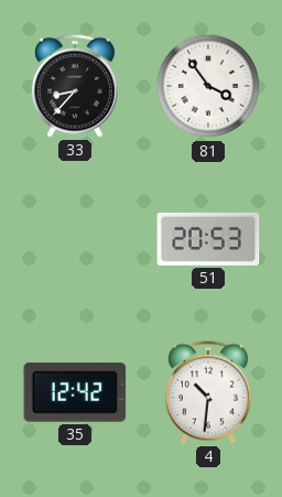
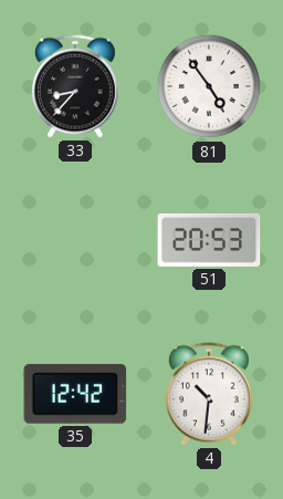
81: 3:54 -> 4:54
